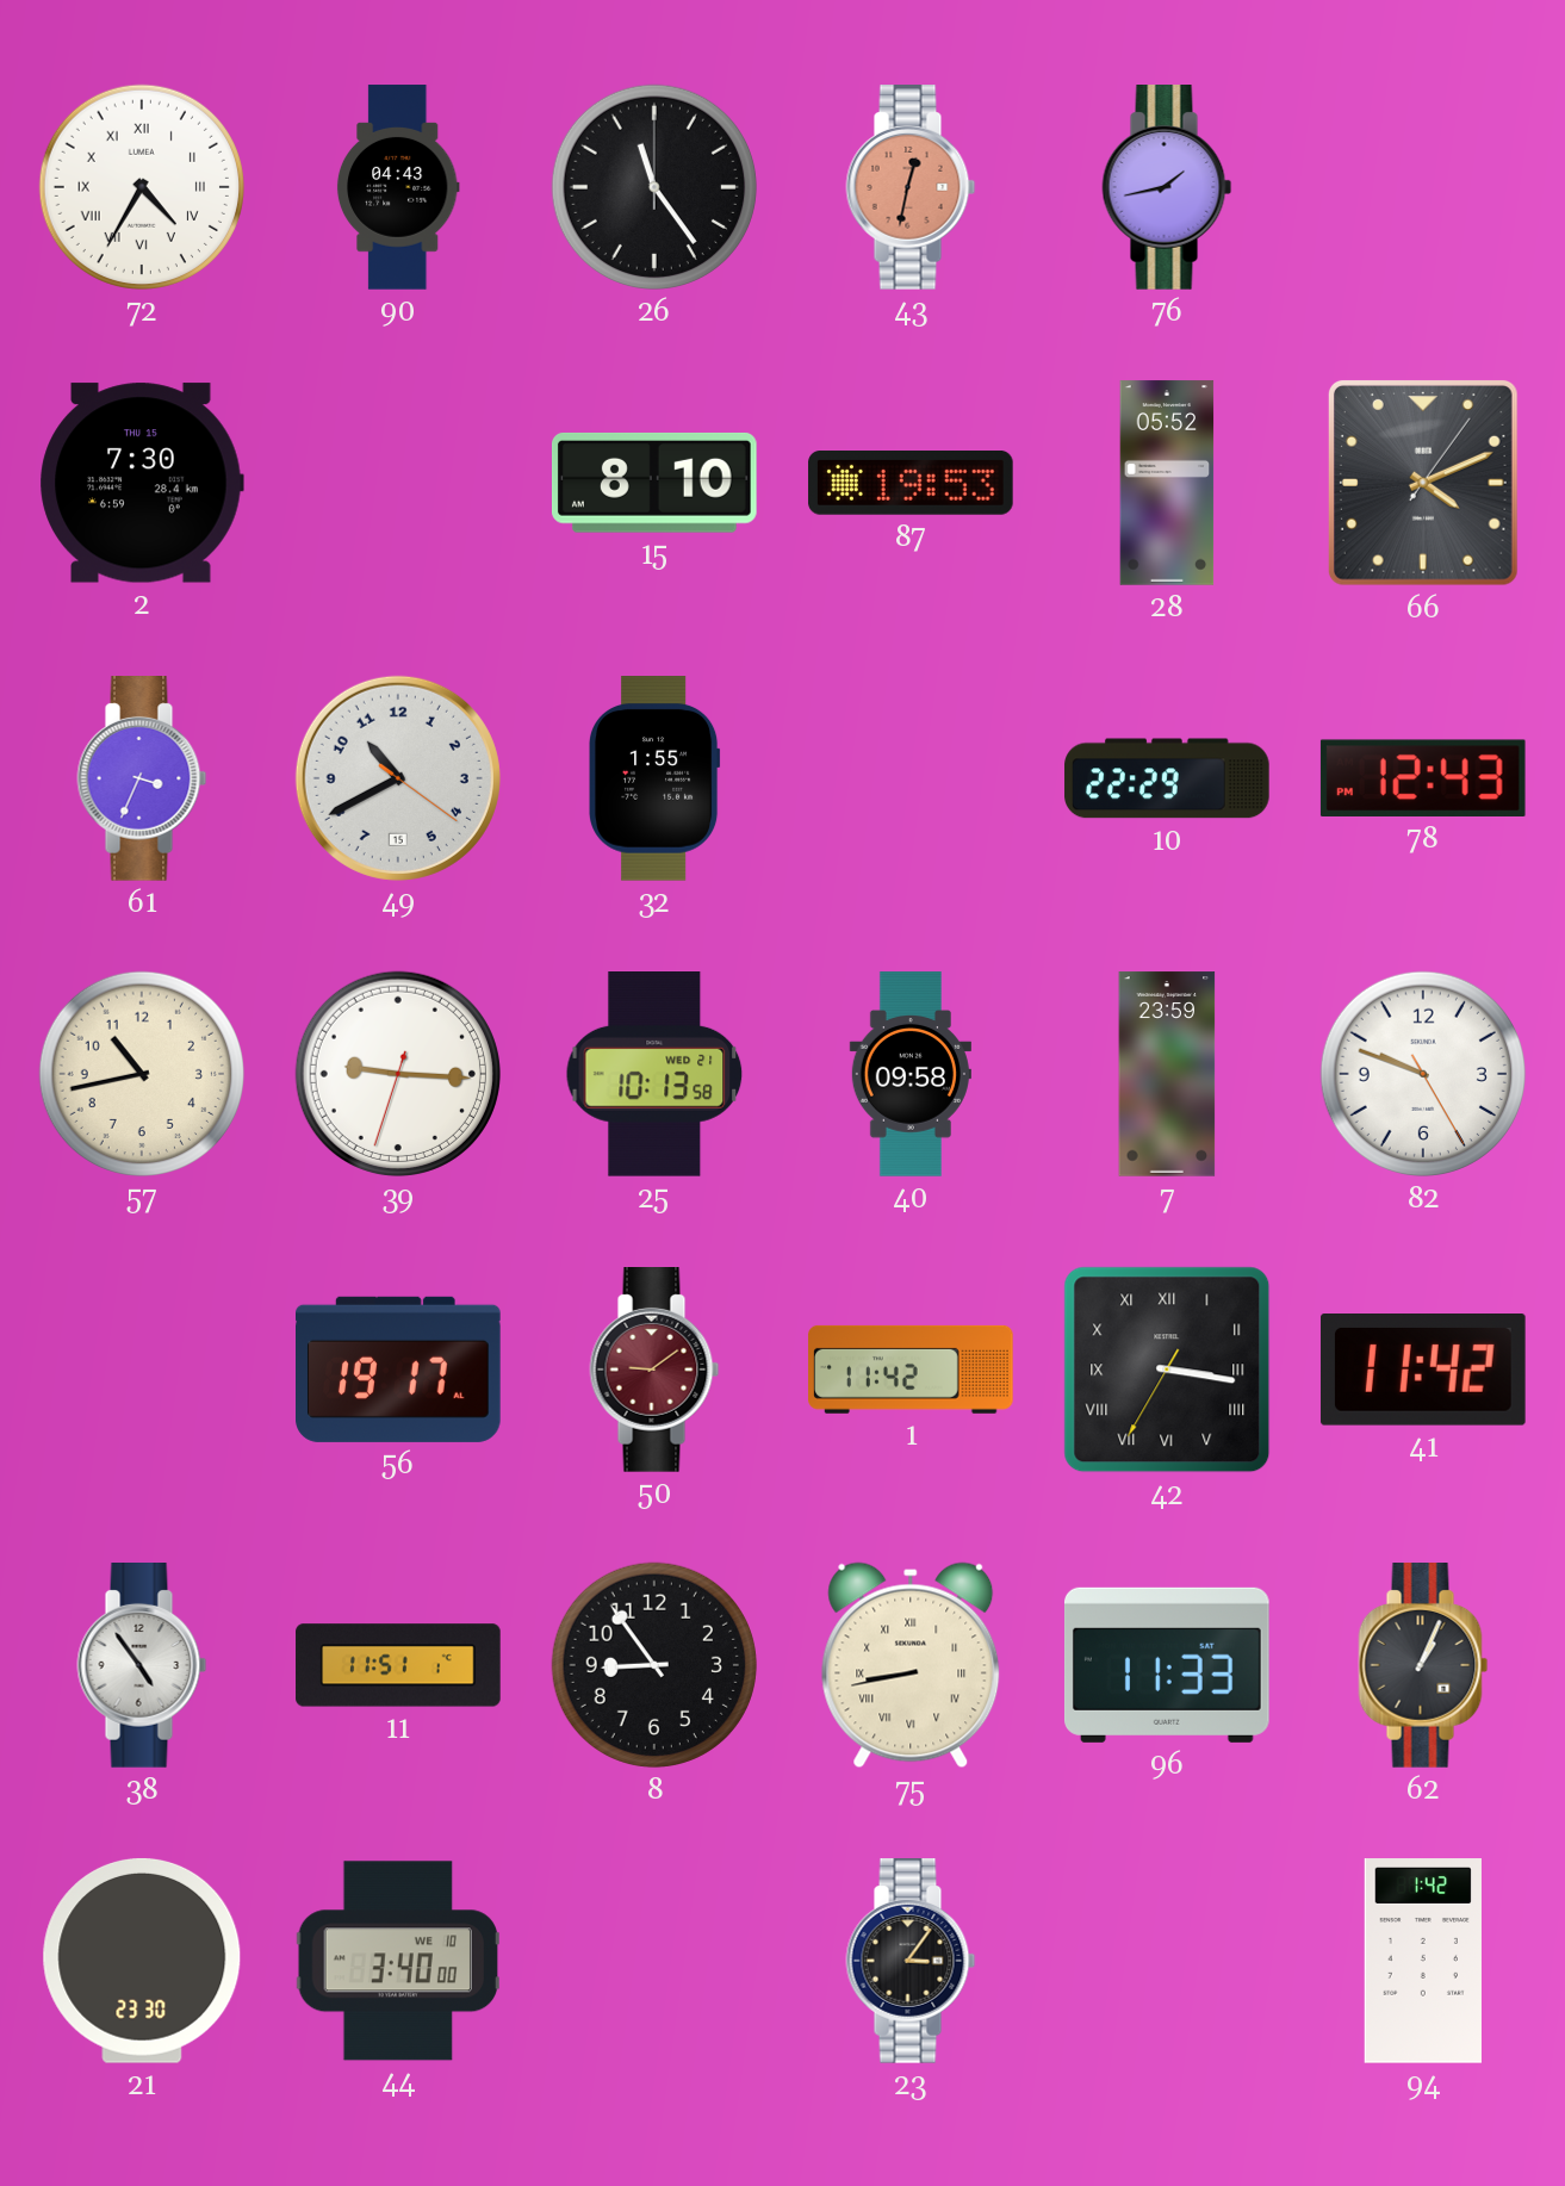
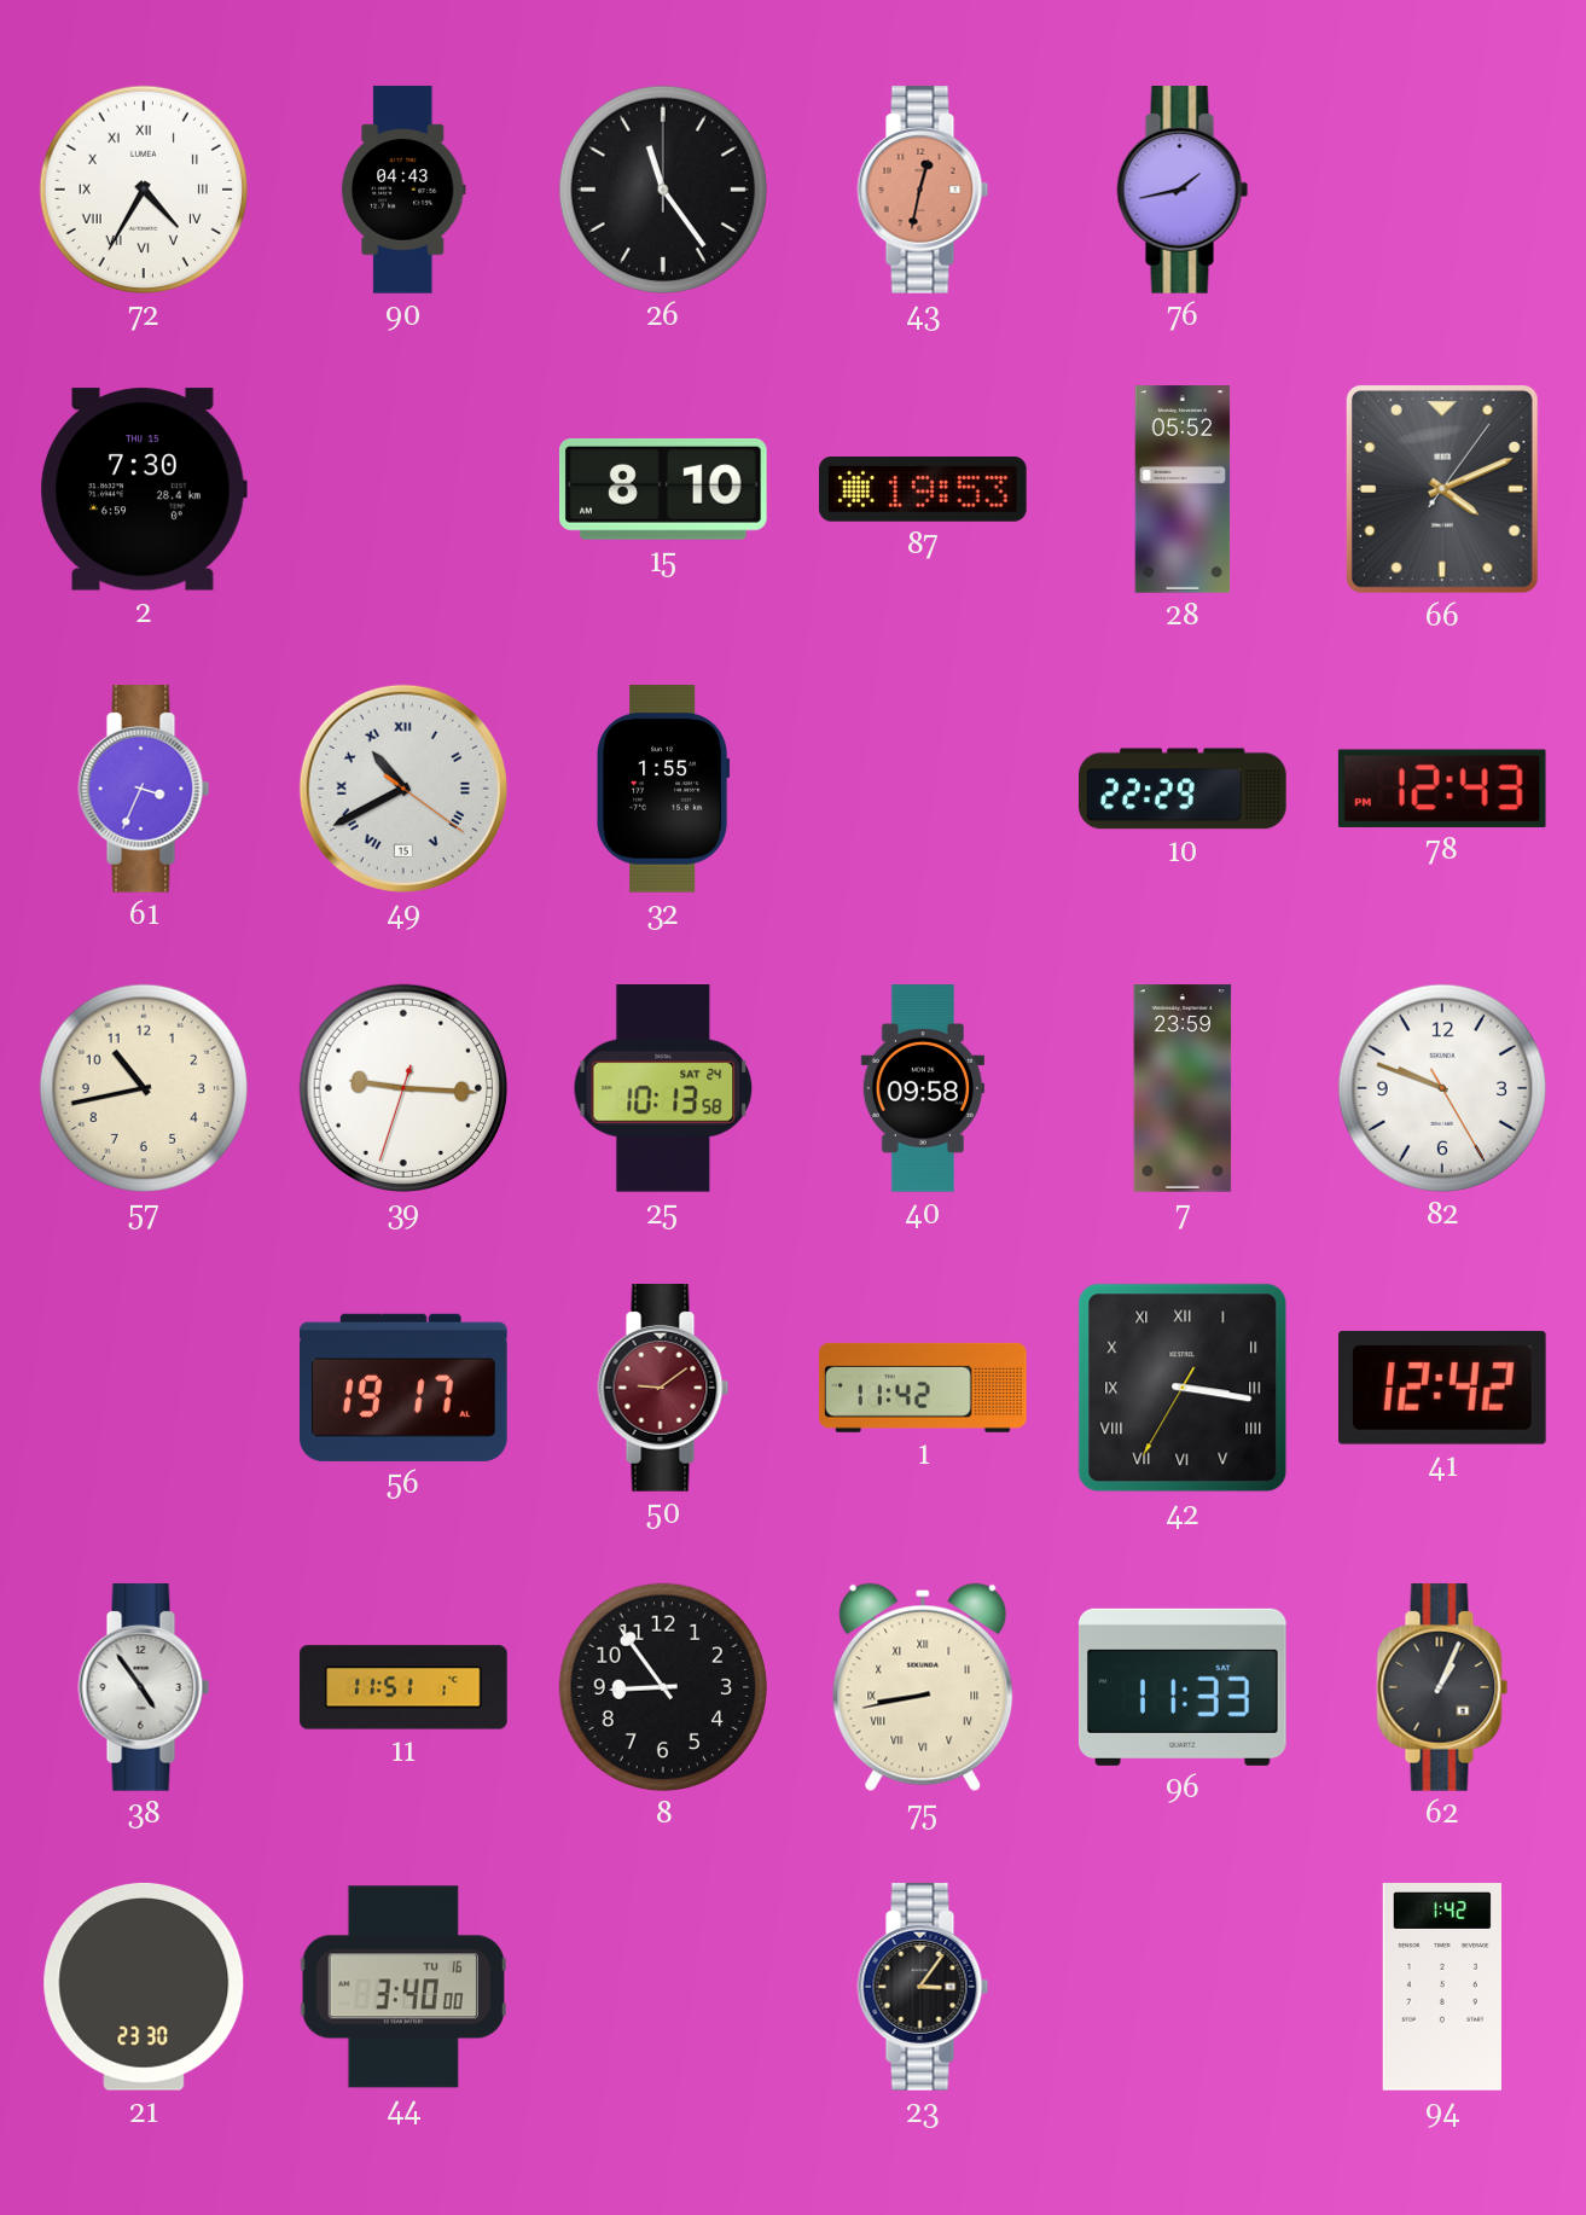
49 numerals: Arabic -> Roman
25 date: WED 21 -> SAT 24
41: 11:42 -> 12:42
44 date: WE 10 -> TU 16
